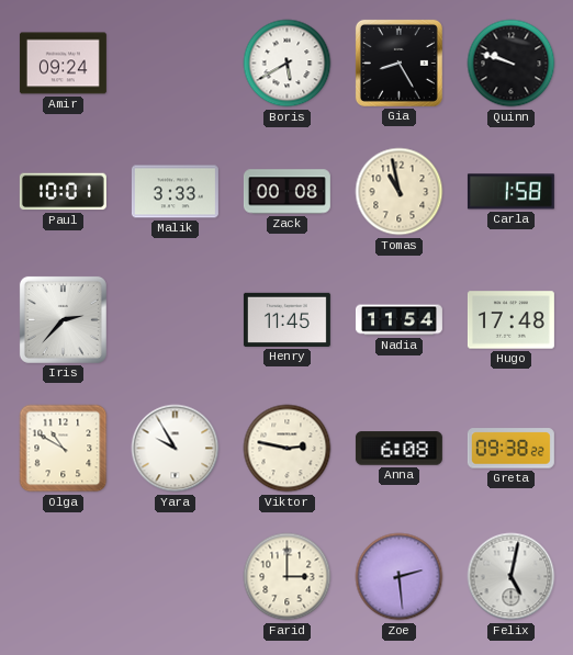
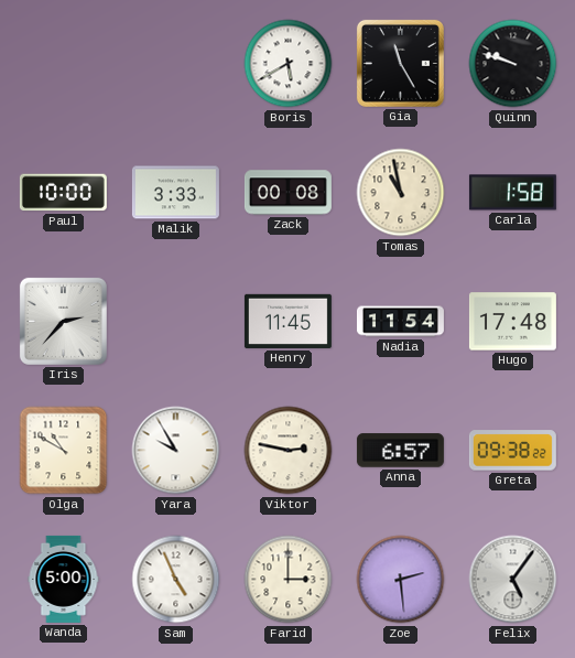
Amir: 09:24 -> none
Gia: 8:25 -> 11:25
Paul: 10:01 -> 10:00
Anna: 6:08 -> 6:57
Wanda: none -> 5:00
Sam: none -> 4:56
Felix: 5:02 -> 5:06
